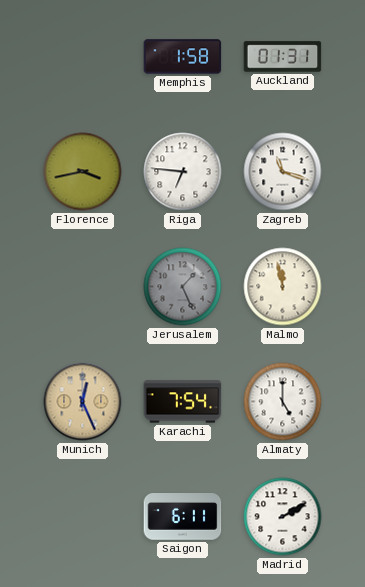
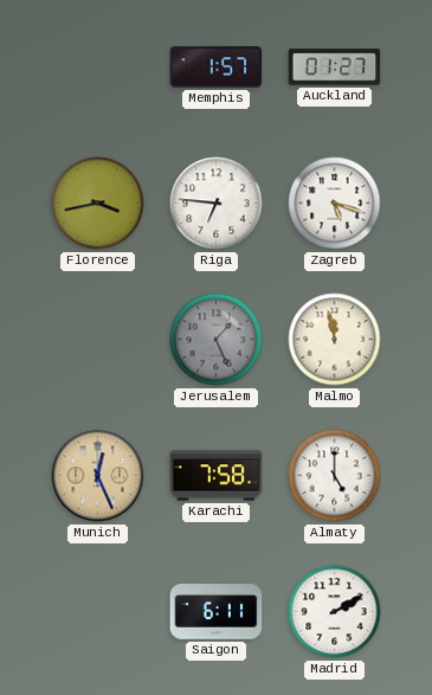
Memphis: 1:58 -> 1:57
Auckland: 01:31 -> 01:27
Zagreb: 11:18 -> 5:18
Karachi: 7:54 -> 7:58
